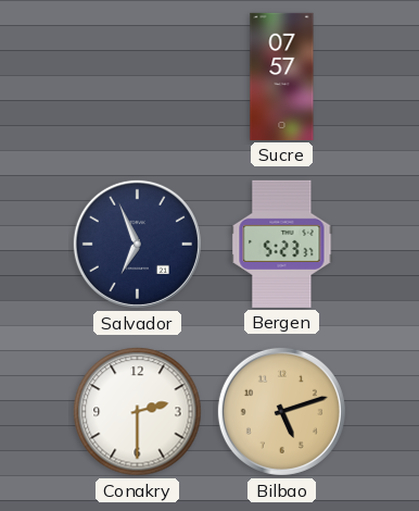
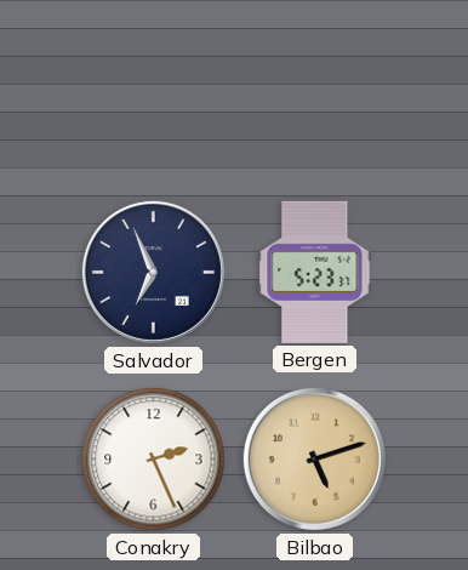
Sucre: 07:57 -> none
Conakry: 2:30 -> 2:26
